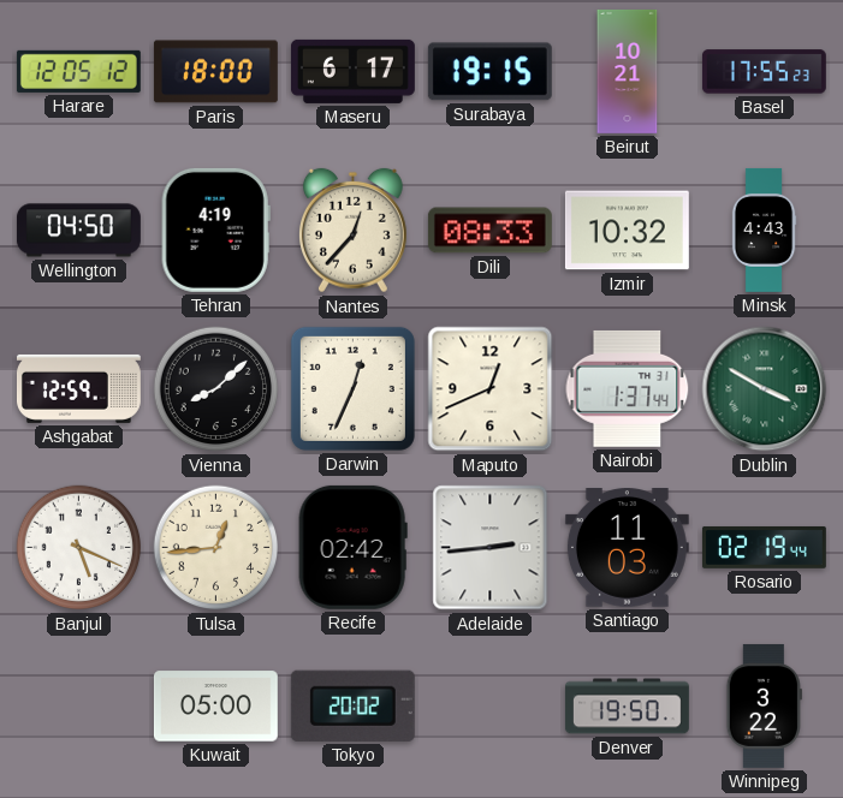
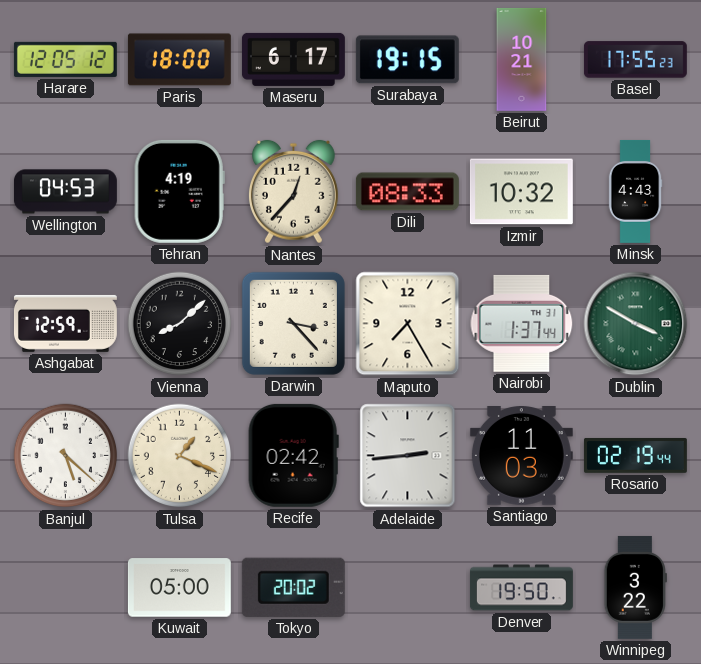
Wellington: 04:50 -> 04:53
Darwin: 12:34 -> 3:23
Maputo: 12:41 -> 7:25
Banjul: 5:19 -> 5:22
Tulsa: 12:44 -> 1:19
